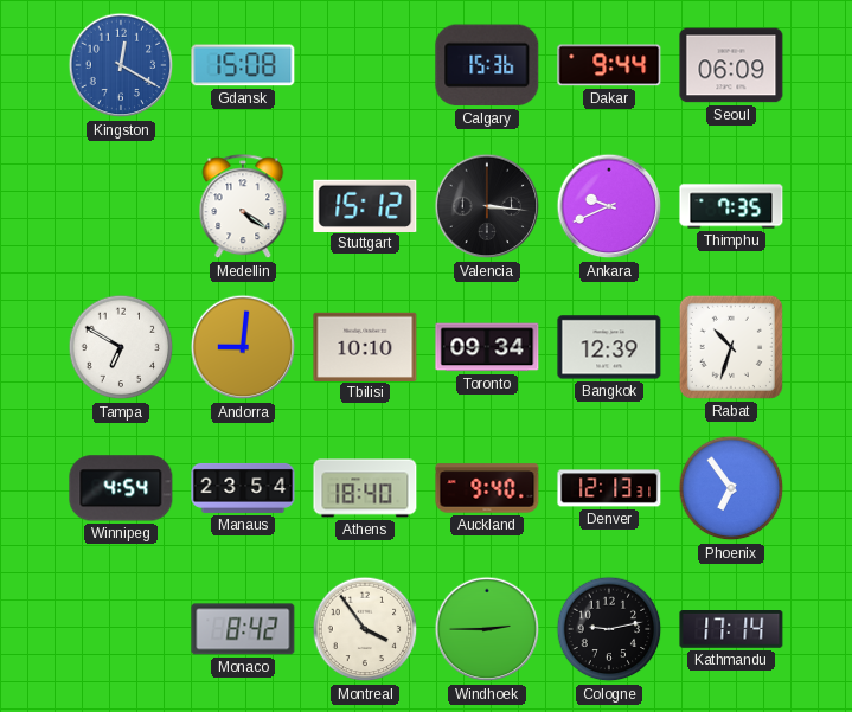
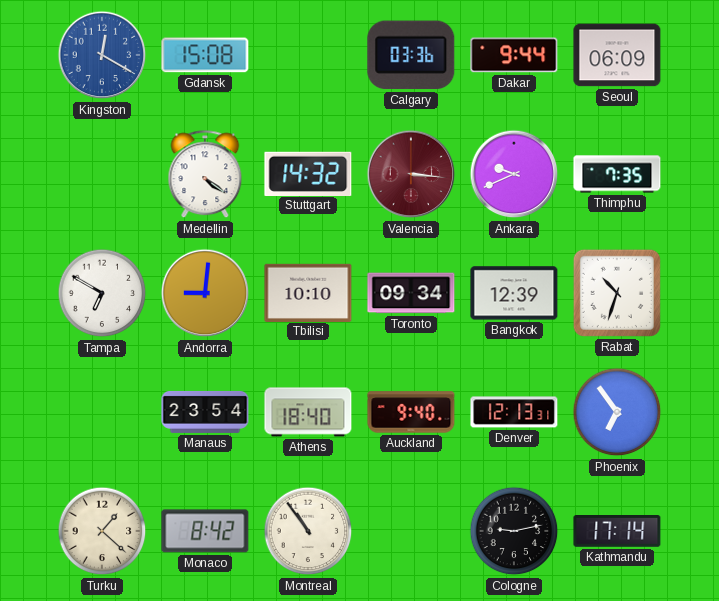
Calgary: 15:36 -> 03:36
Stuttgart: 15:12 -> 14:32
Valencia dial: black -> burgundy
Winnipeg: 4:54 -> none
Turku: none -> 1:22
Montreal: 3:54 -> 10:54
Windhoek: 2:45 -> none
